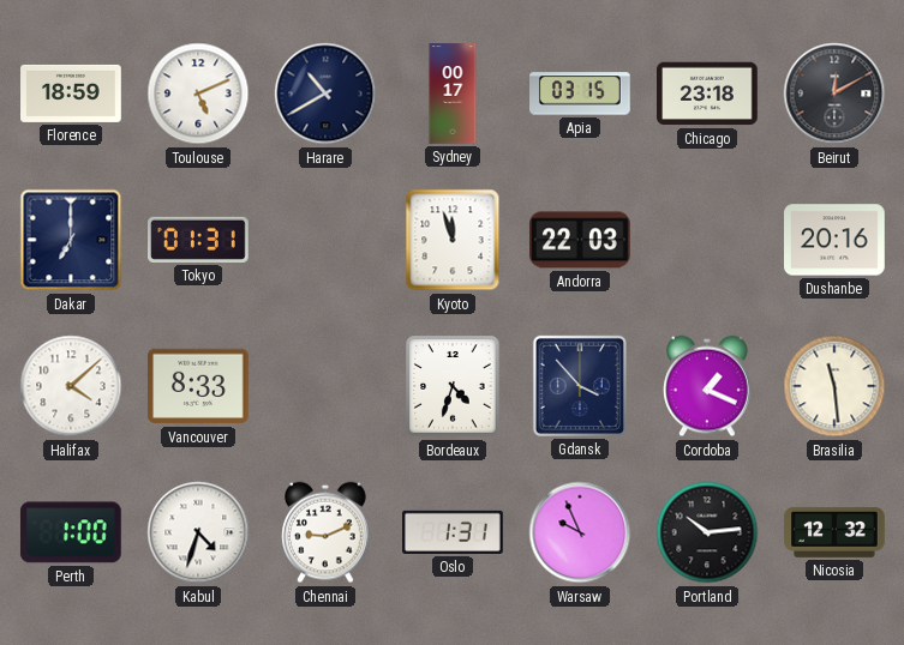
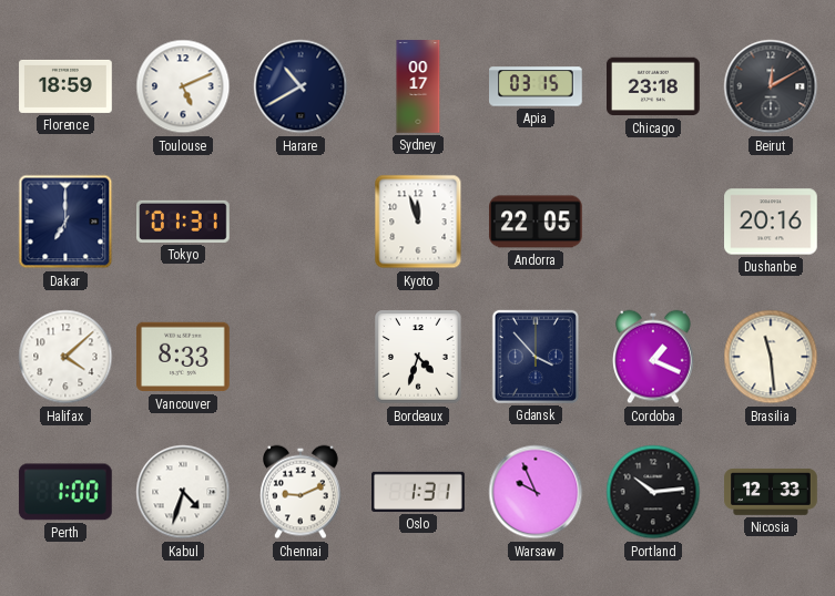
Andorra: 22:03 -> 22:05
Nicosia: 12:32 -> 12:33
